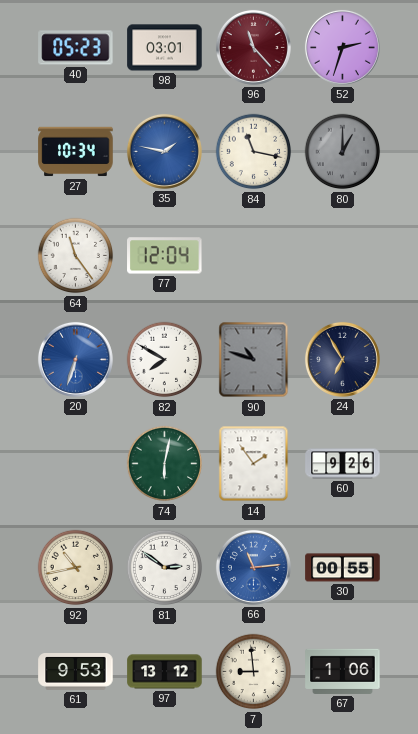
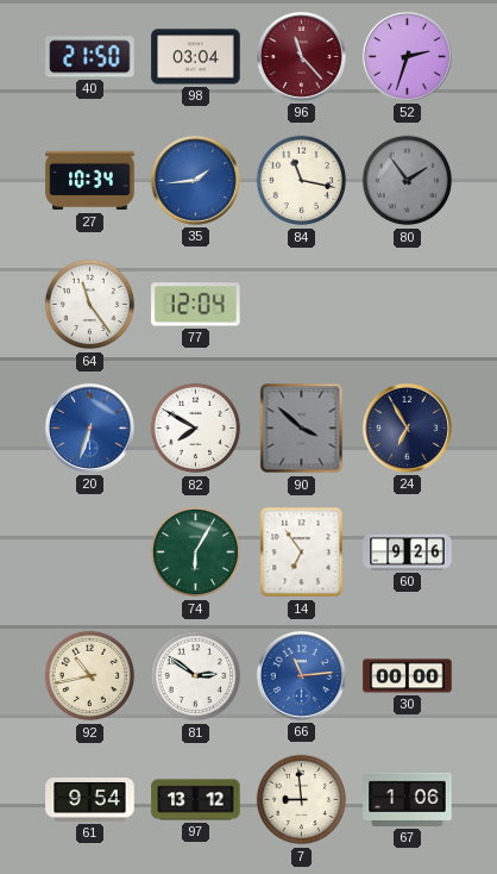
40: 05:23 -> 21:50
98: 03:01 -> 03:04
35: 1:47 -> 1:44
80: 1:00 -> 1:54
90: 10:48 -> 3:52
74: 6:02 -> 6:05
14: 1:54 -> 6:54
30: 00:55 -> 00:00
61: 9:53 -> 9:54
